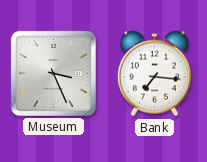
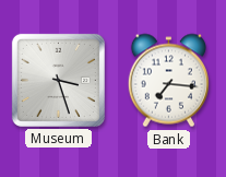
Museum: 3:26 -> 3:27
